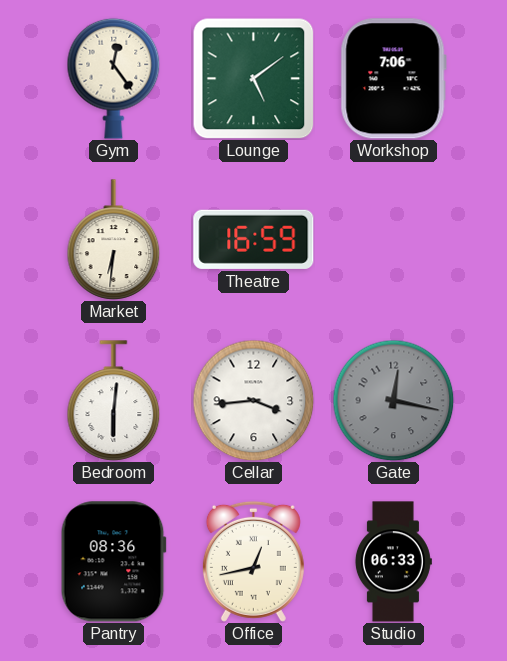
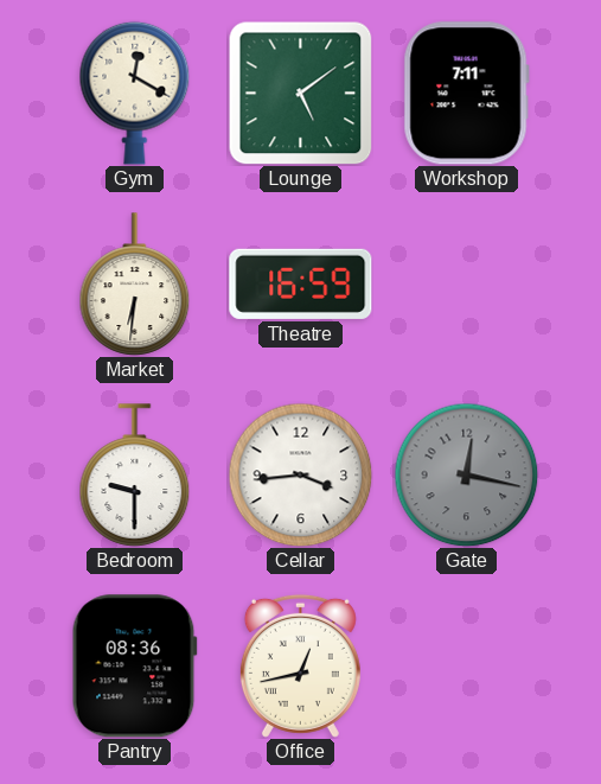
Gym: 12:24 -> 12:20
Workshop: 7:06 -> 7:11
Bedroom: 6:01 -> 9:30
Studio: 06:33 -> none
